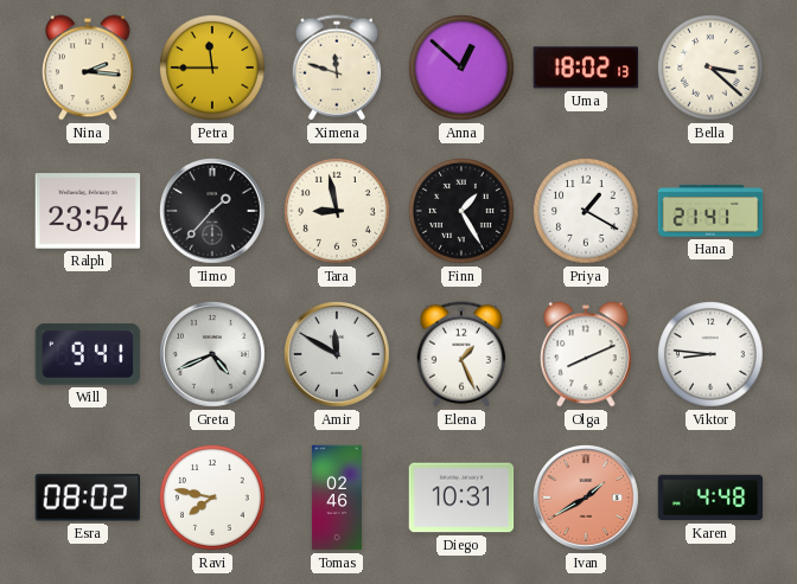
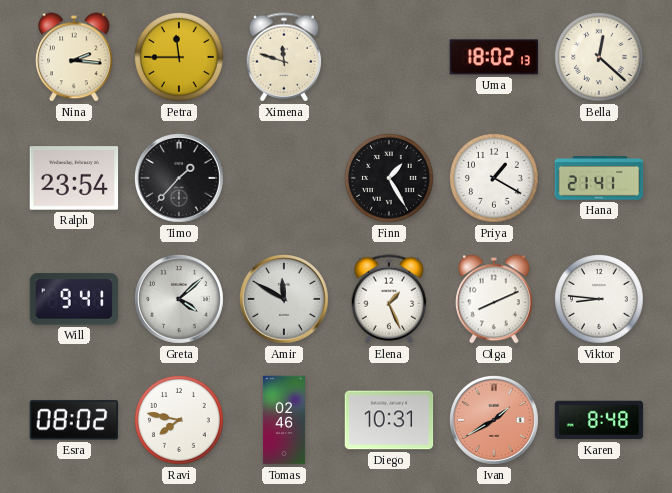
Anna: 12:52 -> none
Bella: 3:22 -> 12:22
Tara: 8:58 -> none
Greta: 4:41 -> 4:08
Karen: 4:48 -> 8:48
